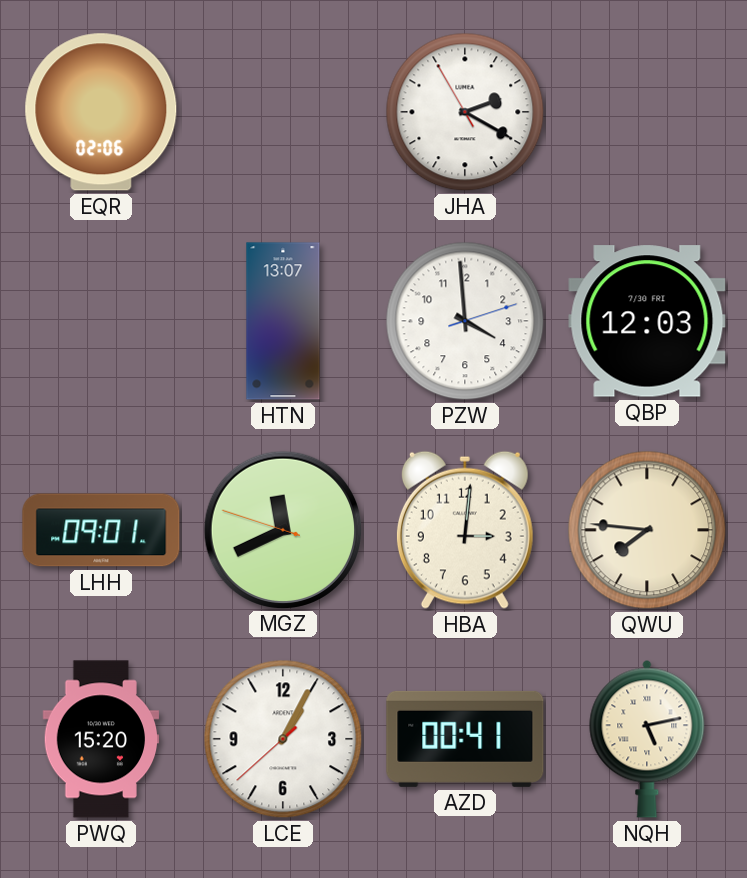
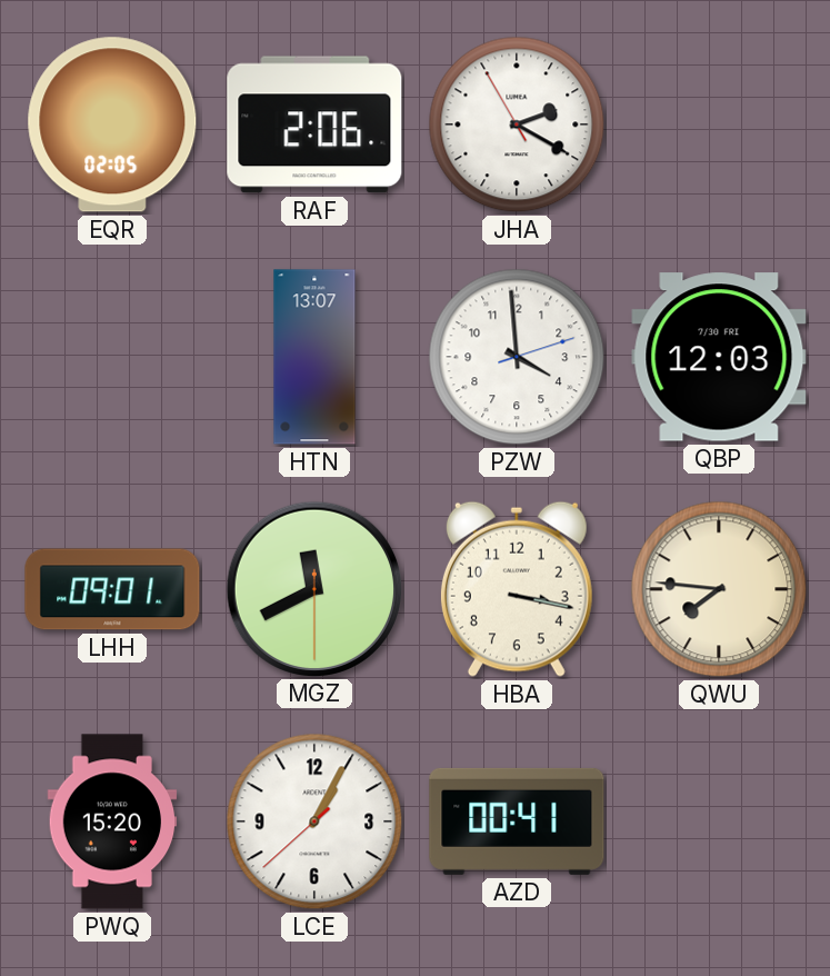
EQR: 02:06 -> 02:05
RAF: none -> 2:06
MGZ: 11:40:48 -> 11:40:30
HBA: 3:01 -> 3:17
NQH: 5:13 -> none
